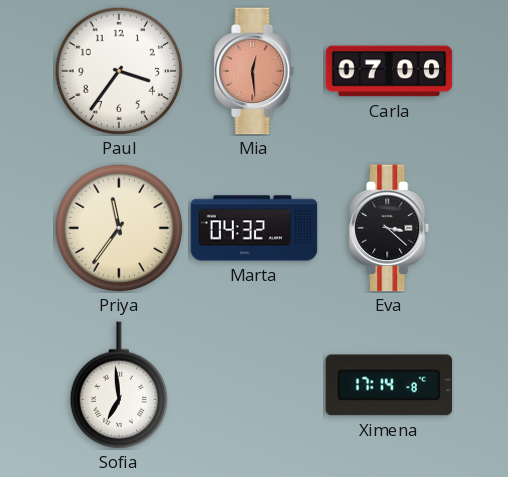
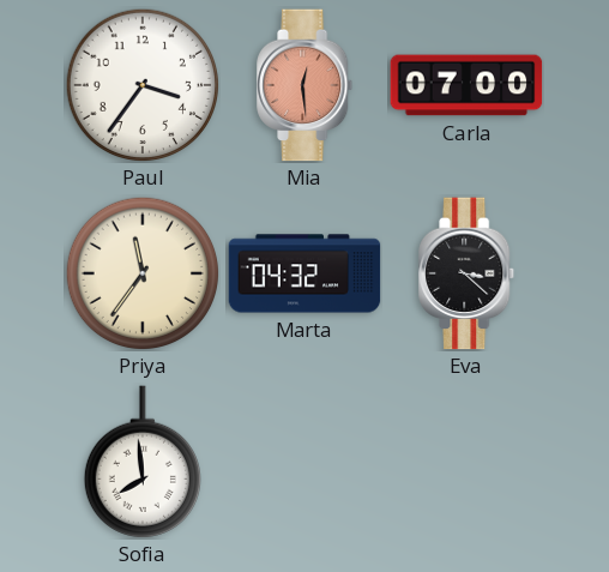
Sofia: 6:59 -> 7:59
Ximena: 17:14 -> none
